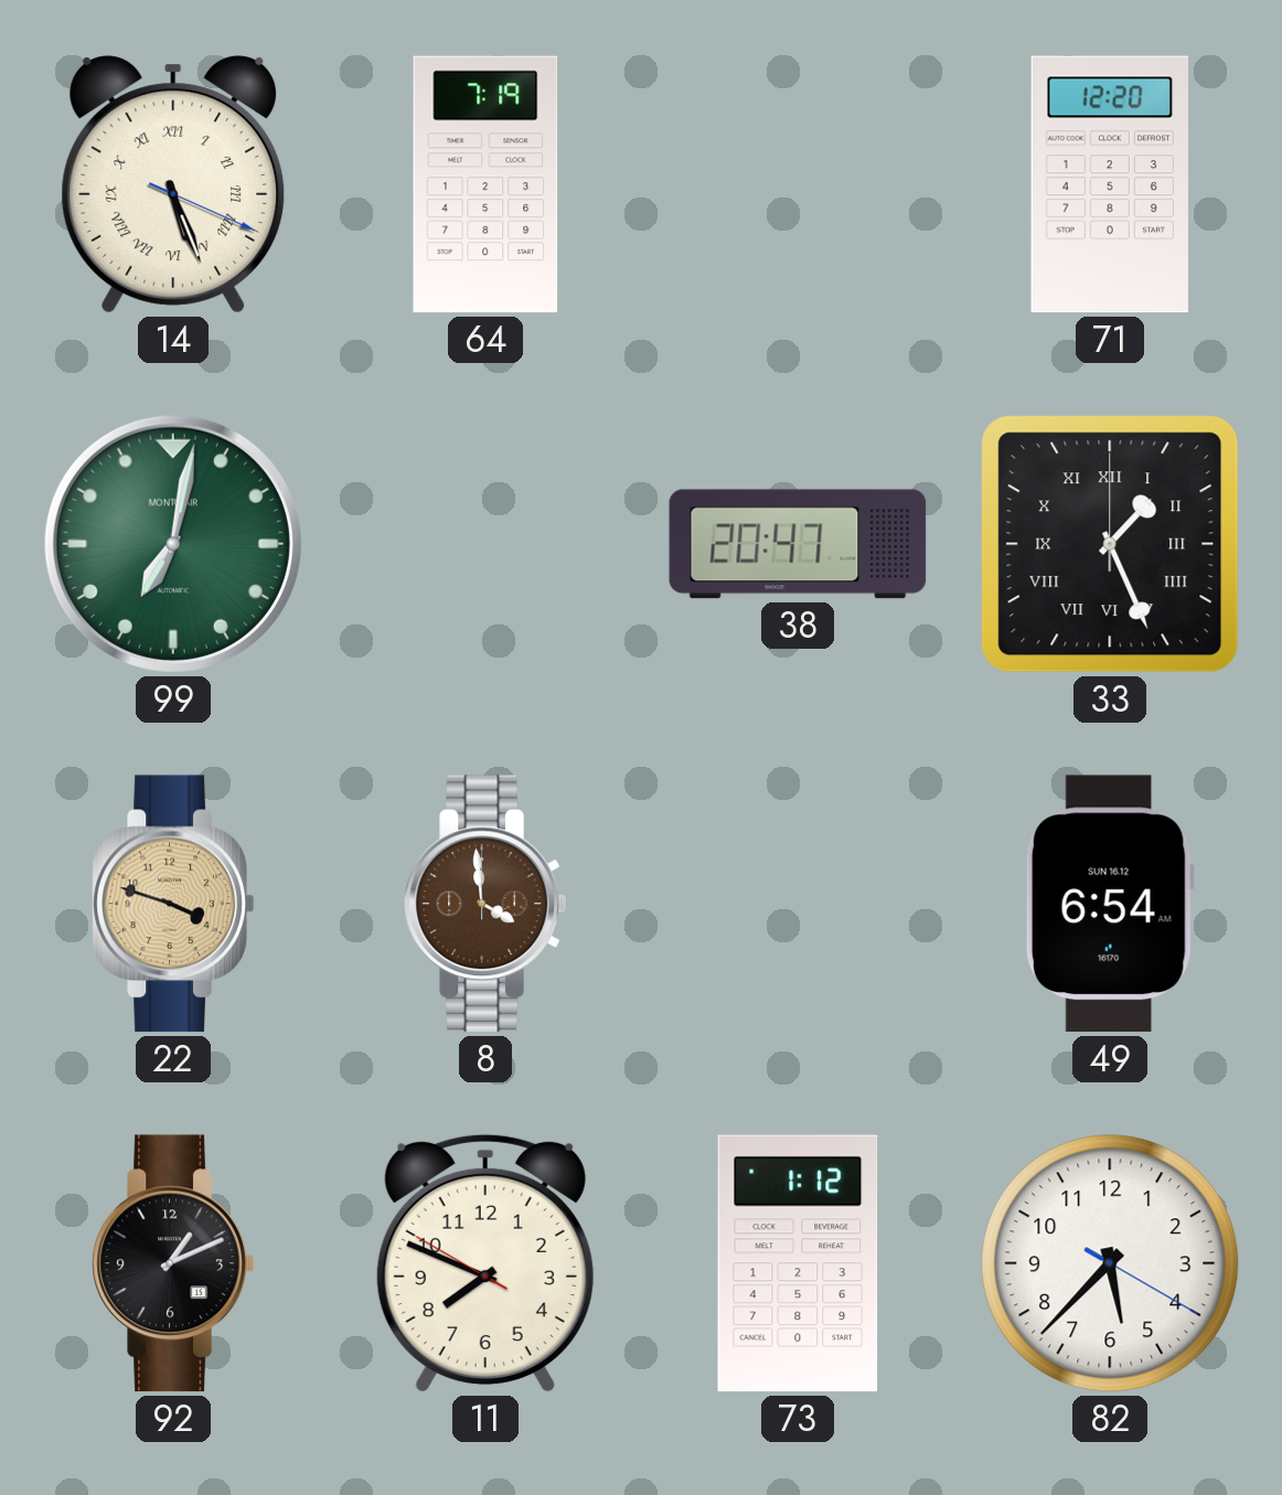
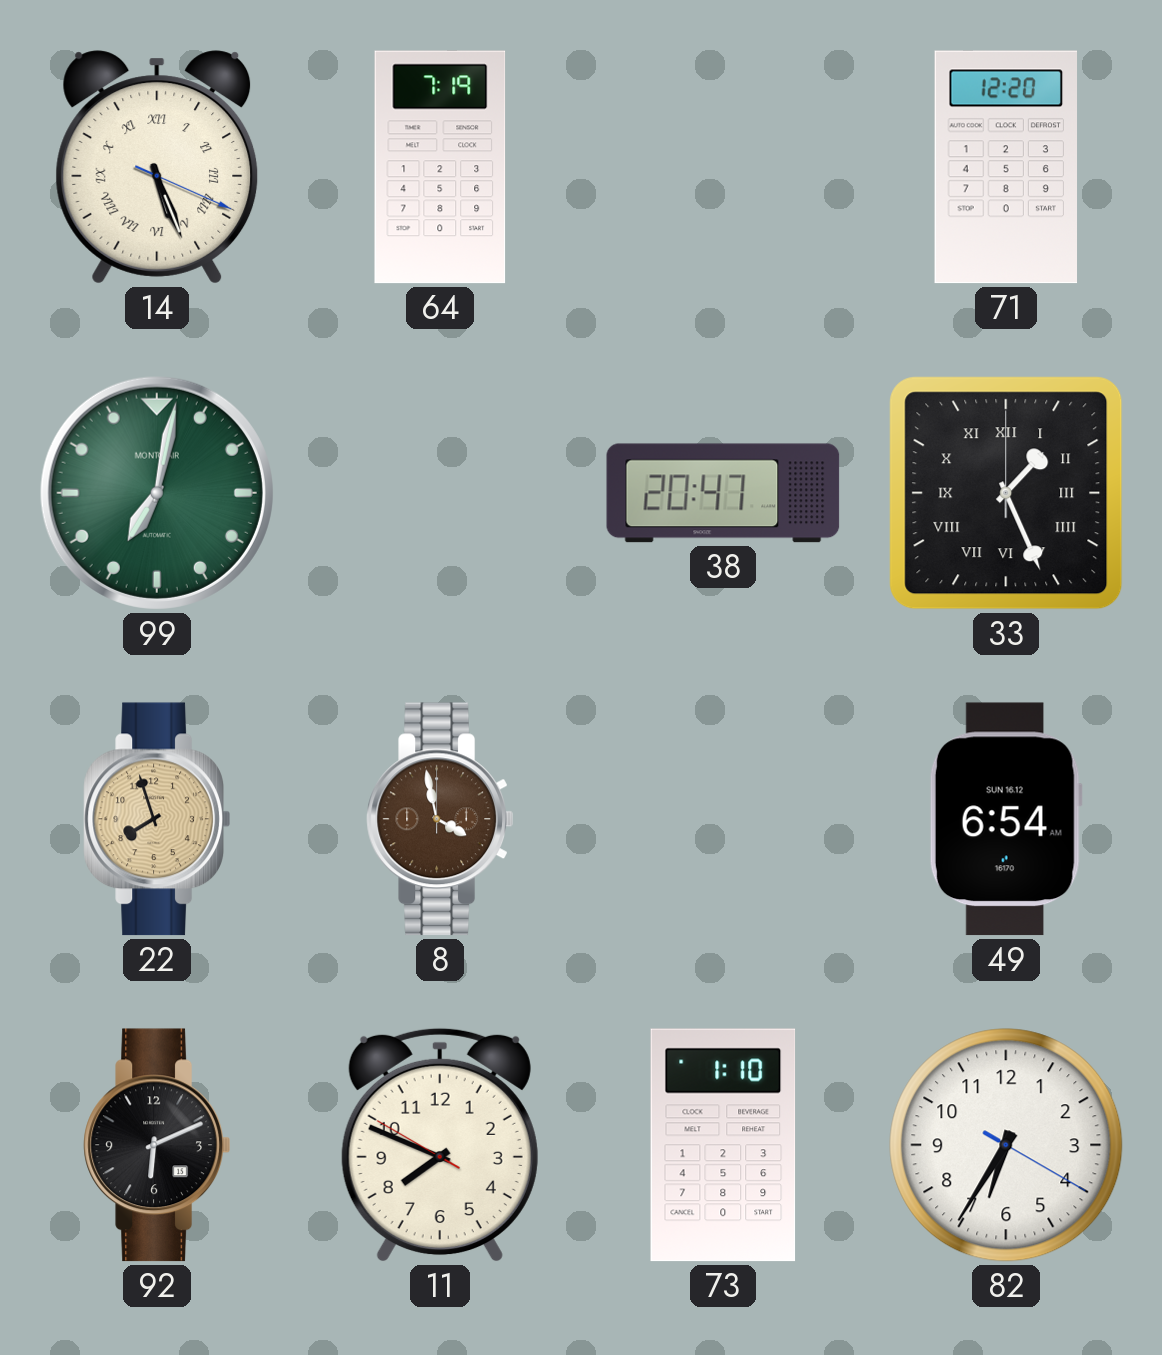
22: 3:48 -> 7:57
8: 3:59 -> 3:58
92: 1:11 -> 6:11
73: 1:12 -> 1:10
82: 5:37 -> 6:35
